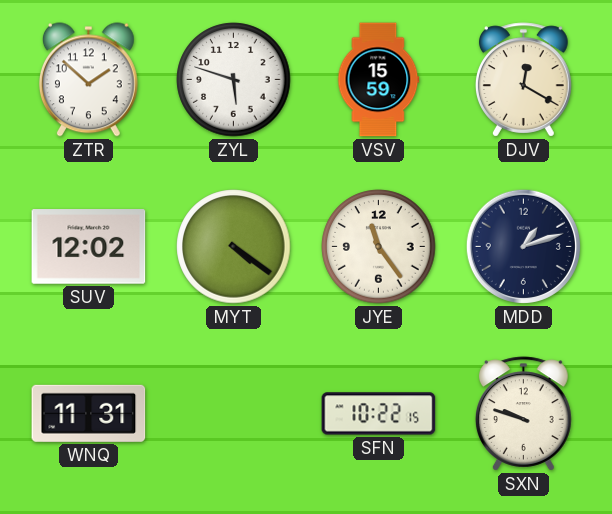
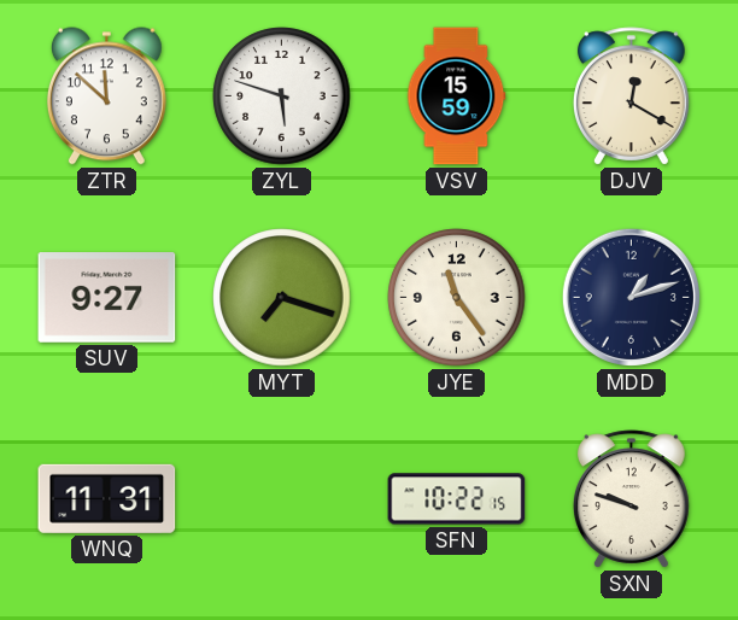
ZTR: 1:52 -> 11:52
SUV: 12:02 -> 9:27
MYT: 4:21 -> 7:18
